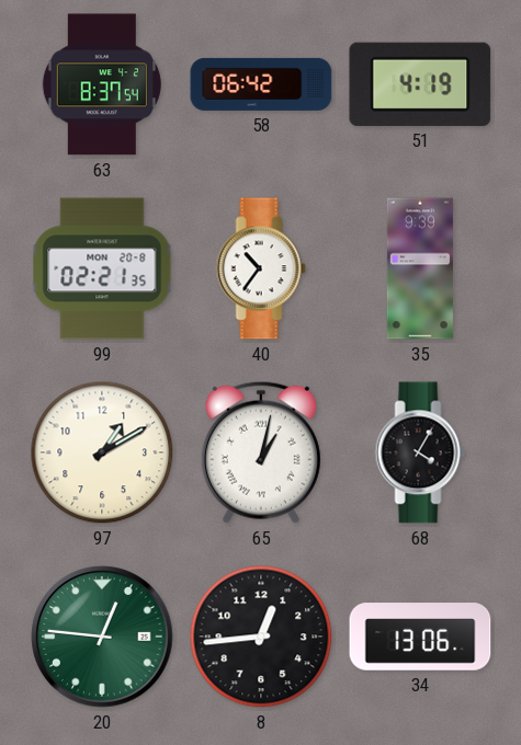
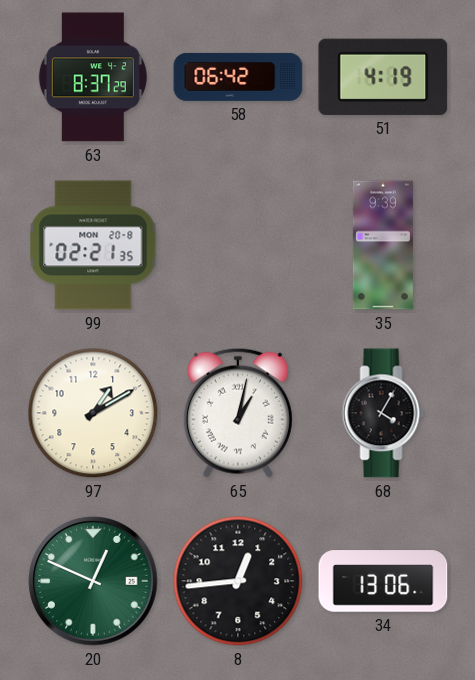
63: 8:37:54 -> 8:37:29
40: 10:36 -> none
20: 12:46 -> 12:49
